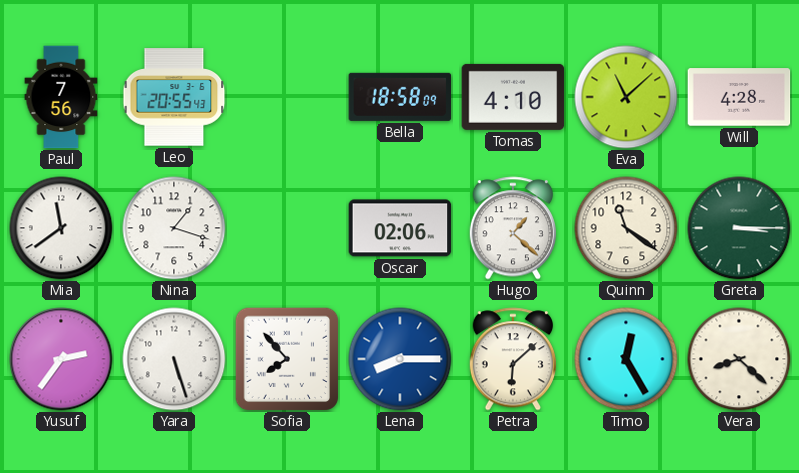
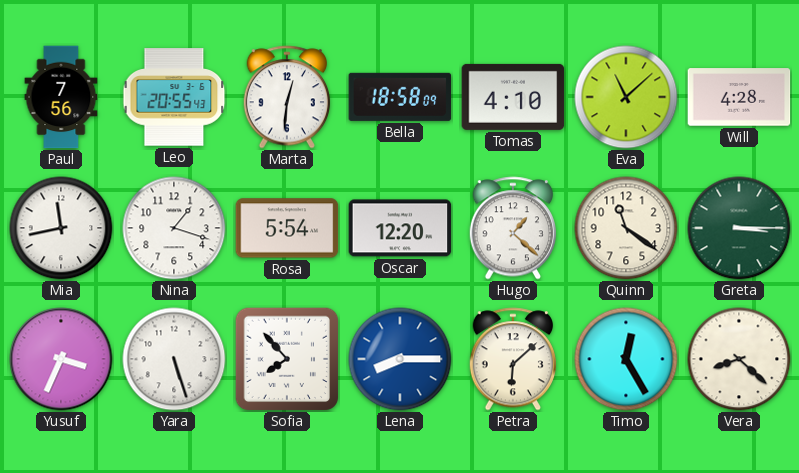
Marta: none -> 12:31
Mia: 11:39 -> 11:43
Rosa: none -> 5:54
Oscar: 02:06 -> 12:20
Yusuf: 2:36 -> 3:34
